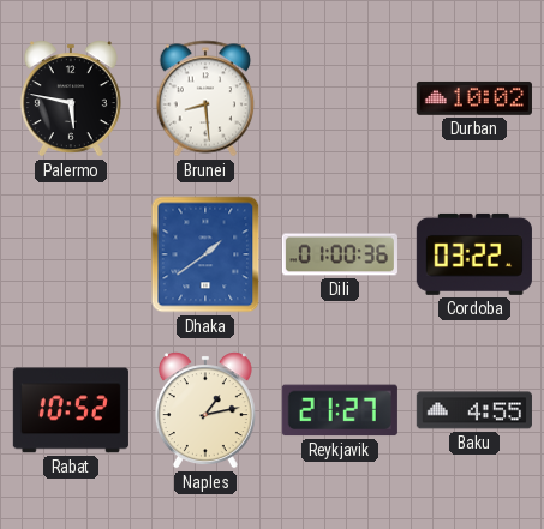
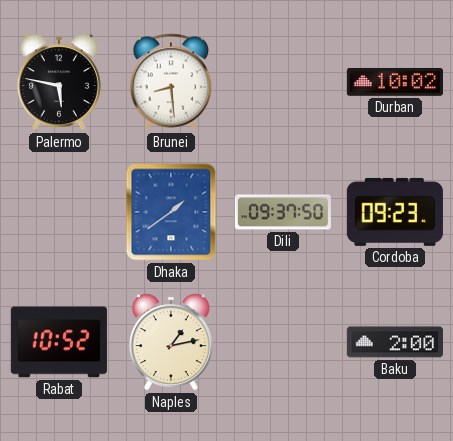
Dili: 01:00 -> 09:37
Cordoba: 03:22 -> 09:23
Reykjavik: 21:27 -> none
Baku: 4:55 -> 2:00
